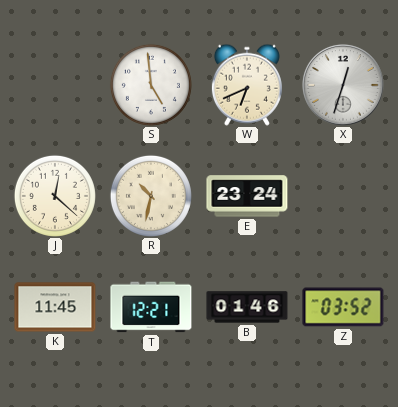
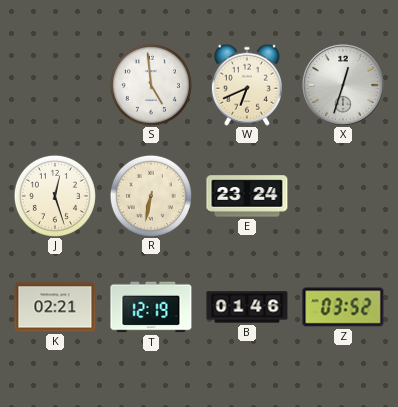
J: 12:22 -> 12:27
R: 10:32 -> 6:32
K: 11:45 -> 02:21
T: 12:21 -> 12:19
